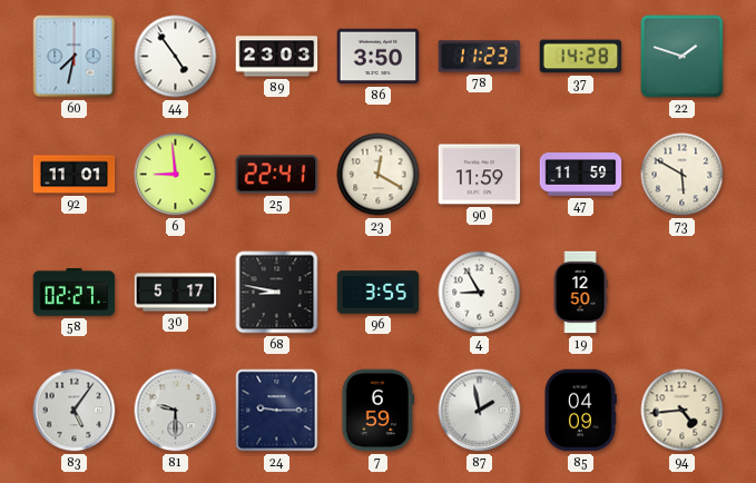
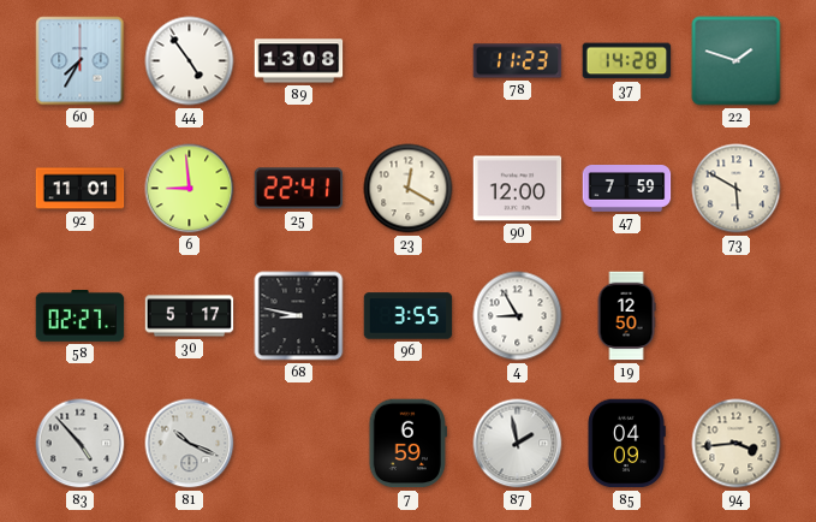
60: 7:32 -> 7:35
89: 23:03 -> 13:08
86: 3:50 -> none
90: 11:59 -> 12:00
47: 11:59 -> 7:59
83: 5:06 -> 4:53
81: 9:30 -> 10:19
24: 9:15 -> none
94: 4:44 -> 3:44
